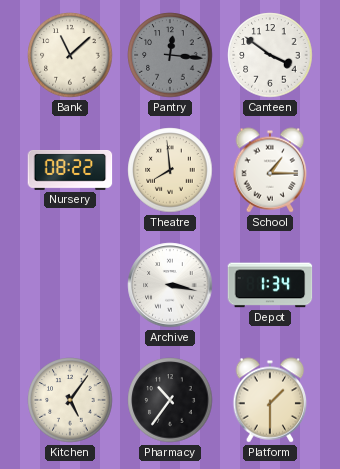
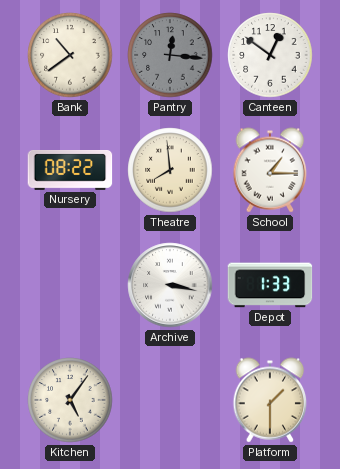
Bank: 11:08 -> 10:39
Canteen: 3:51 -> 12:51
Depot: 1:34 -> 1:33
Pharmacy: 10:36 -> none
